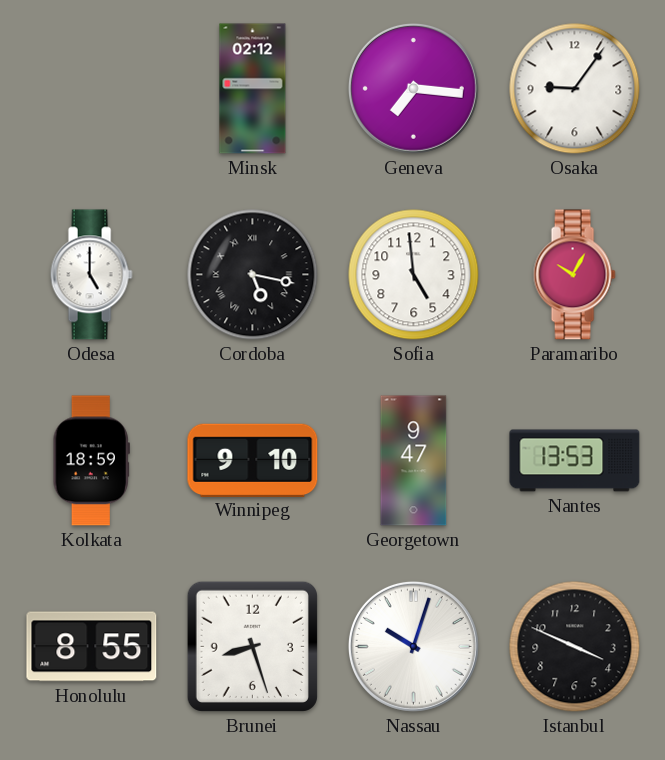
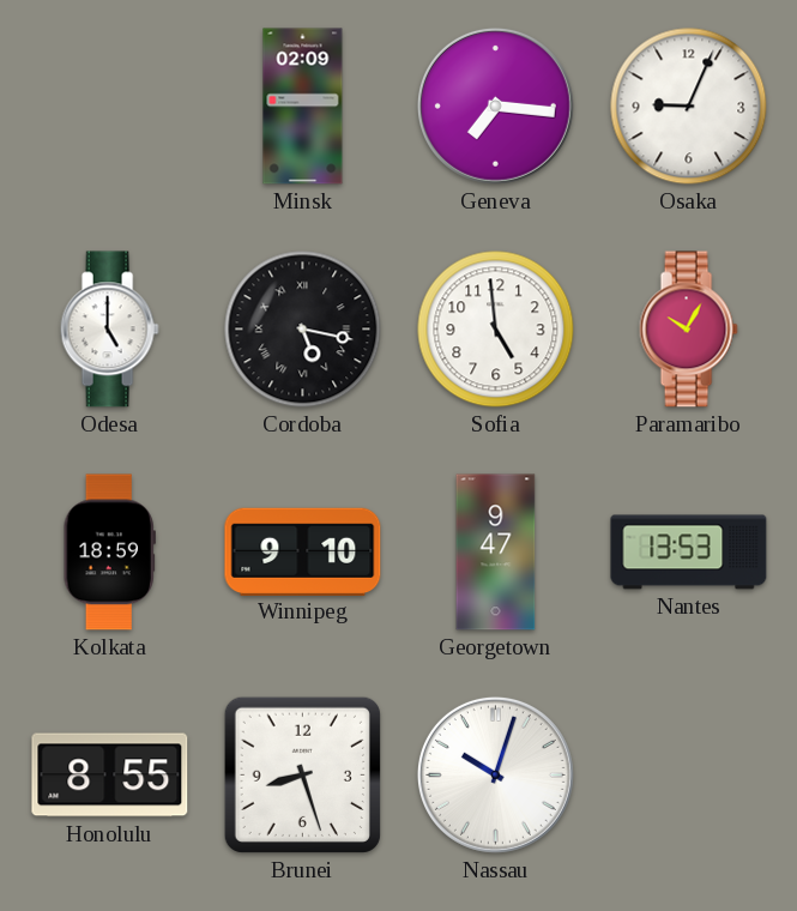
Minsk: 02:12 -> 02:09
Osaka: 9:06 -> 9:04
Istanbul: 3:49 -> none
